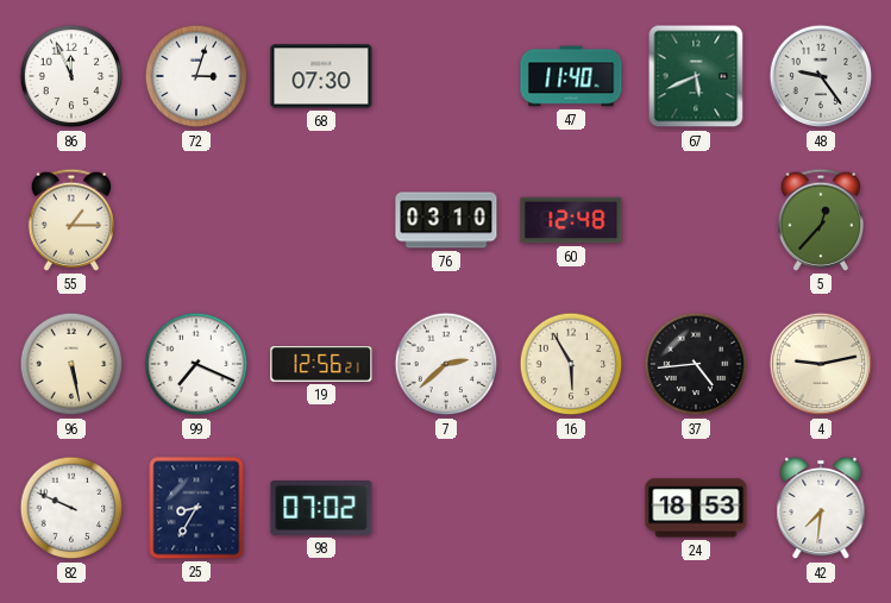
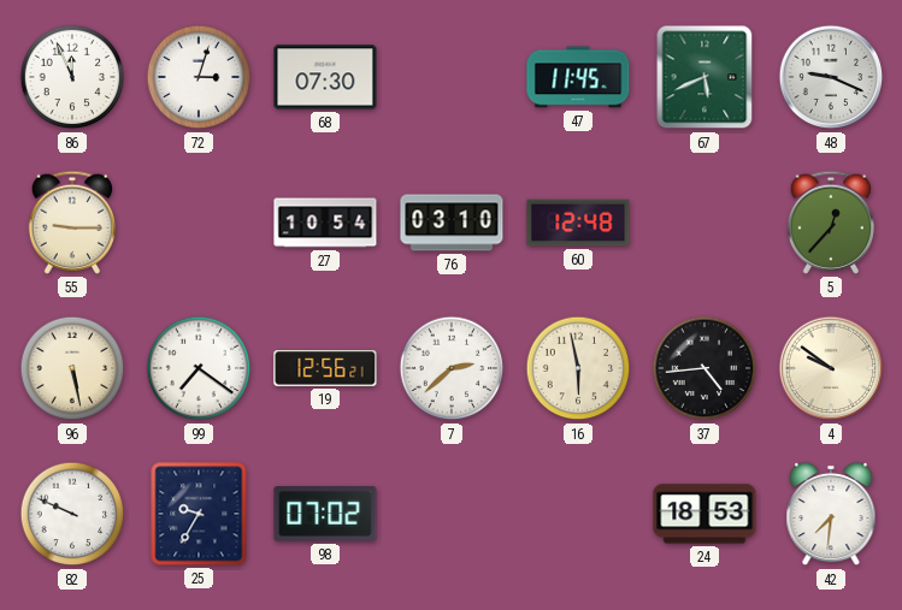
47: 11:40 -> 11:45
48: 9:24 -> 9:19
55: 1:15 -> 9:15
27: none -> 10:54
99: 7:19 -> 7:21
16: 5:55 -> 5:58
4: 9:13 -> 9:51
25: 8:35 -> 9:35
